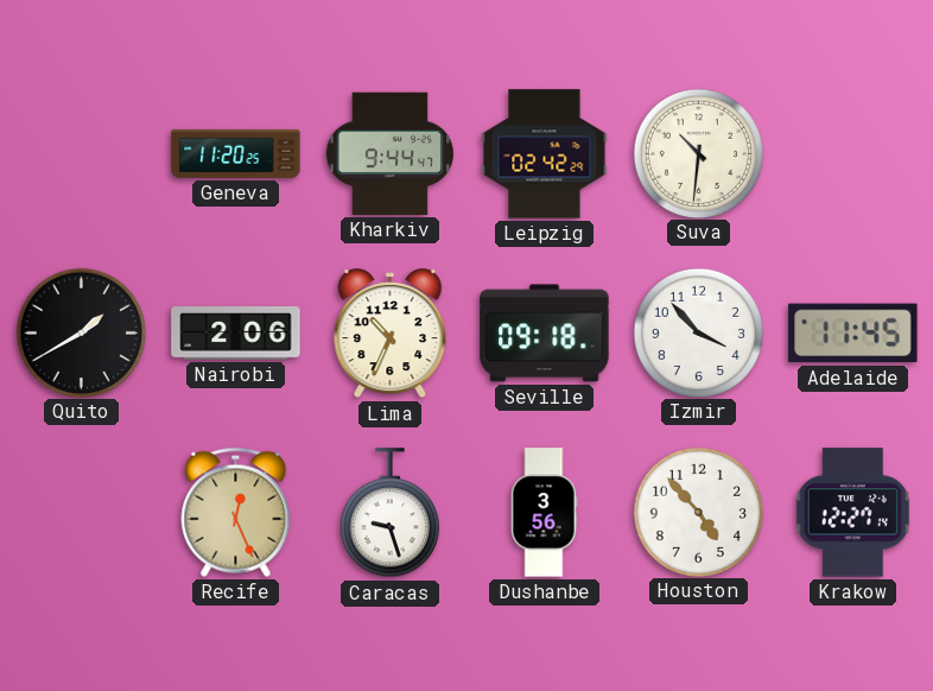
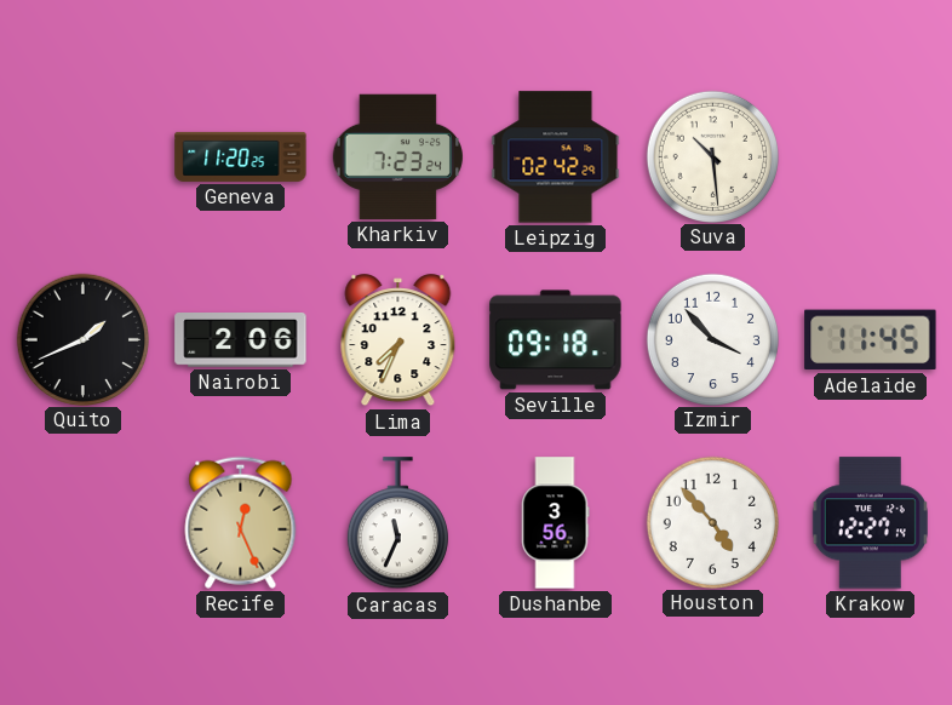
Kharkiv: 9:44 -> 7:23
Suva: 10:31 -> 10:29
Quito: 1:40 -> 1:41
Lima: 10:34 -> 7:34
Caracas: 9:27 -> 11:34
